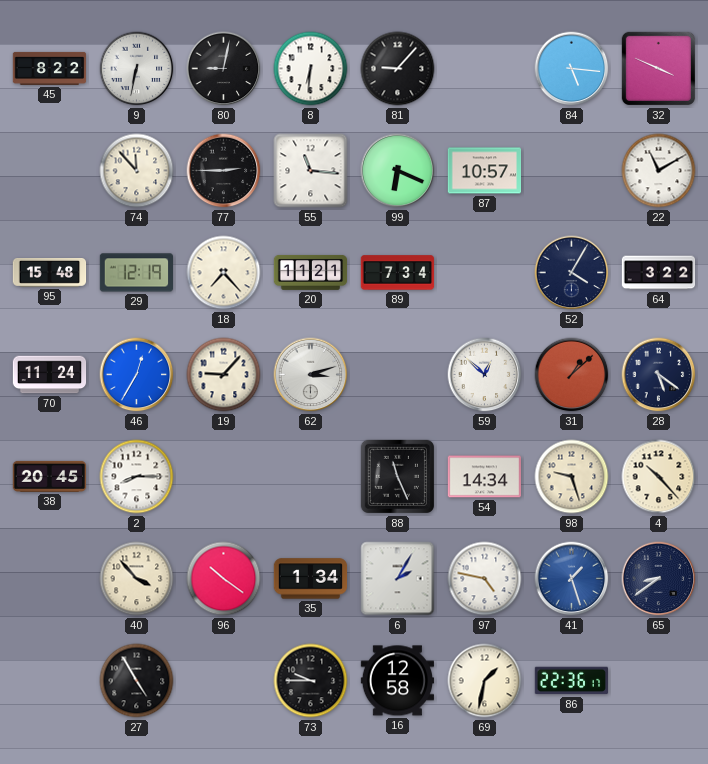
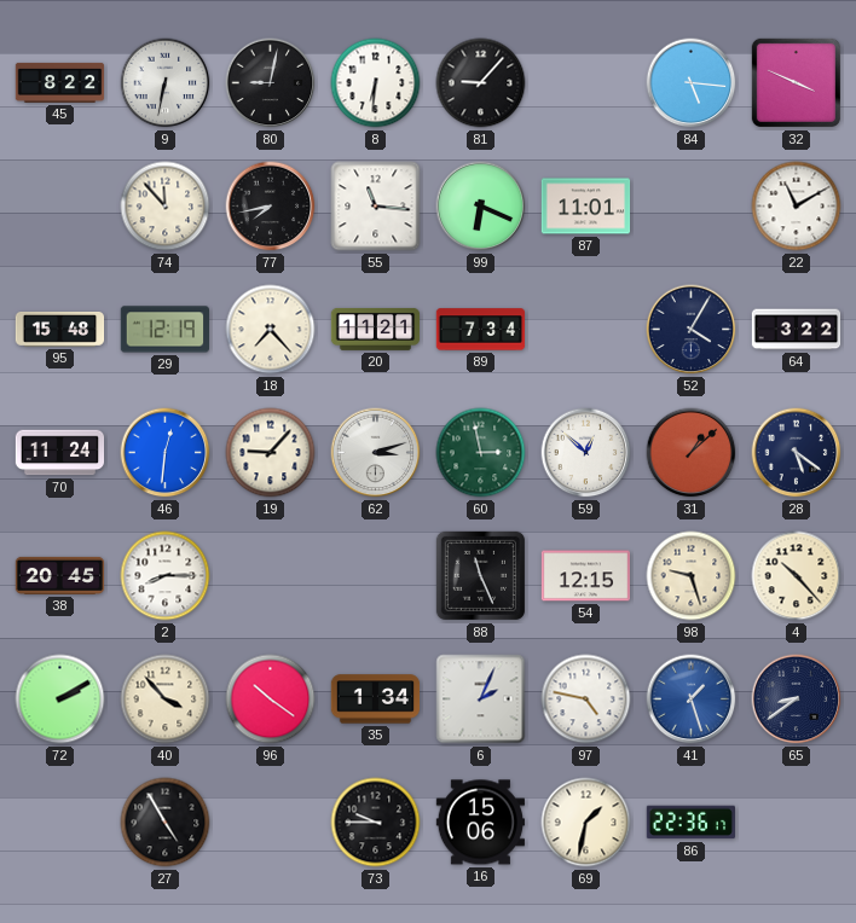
77: 2:45 -> 7:43
87: 10:57 -> 11:01
46: 12:35 -> 12:31
60: none -> 2:58
54: 14:34 -> 12:15
72: none -> 2:10
6: 2:05 -> 2:04
16: 12:58 -> 15:06
